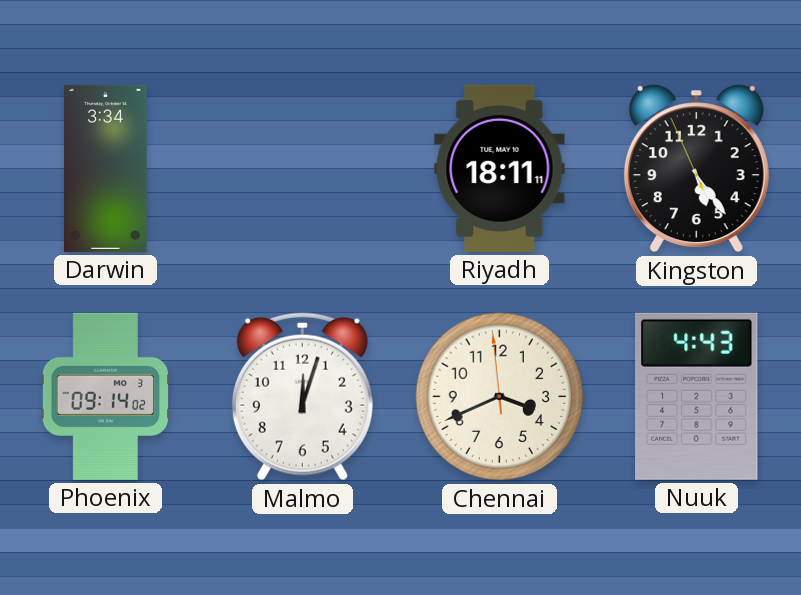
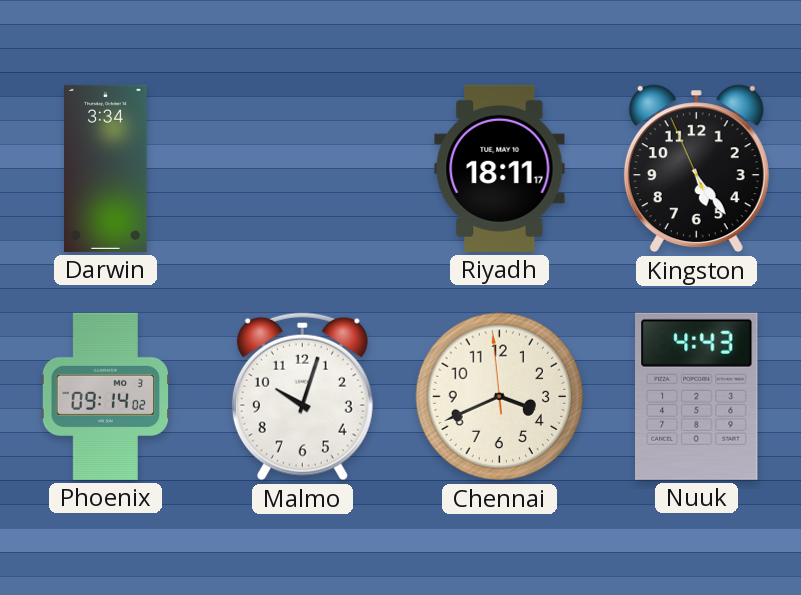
Riyadh: 18:11:11 -> 18:11:17
Malmo: 12:03 -> 10:03
